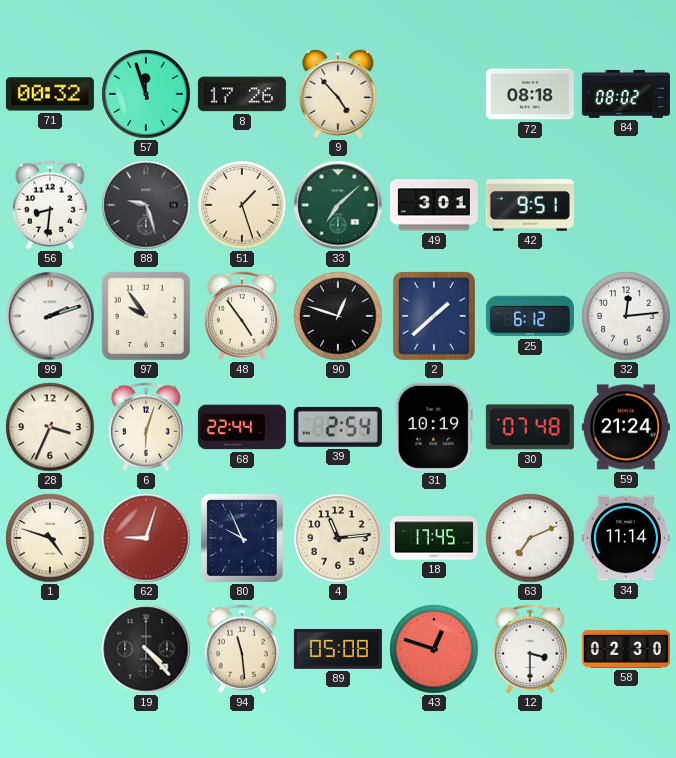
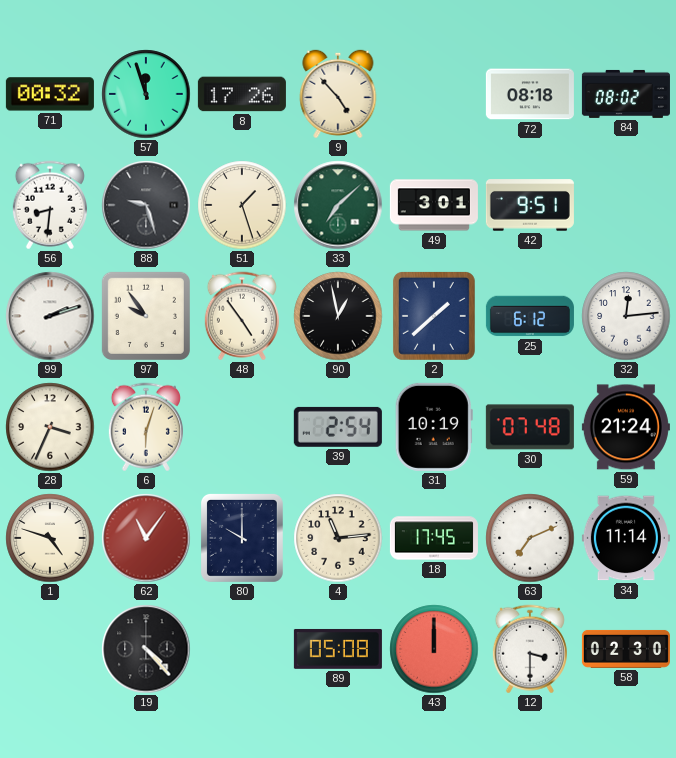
90: 12:48 -> 12:58
68: 22:44 -> none
62: 9:03 -> 11:06
80: 9:56 -> 10:00
94: 11:29 -> none
43: 12:48 -> 12:00
